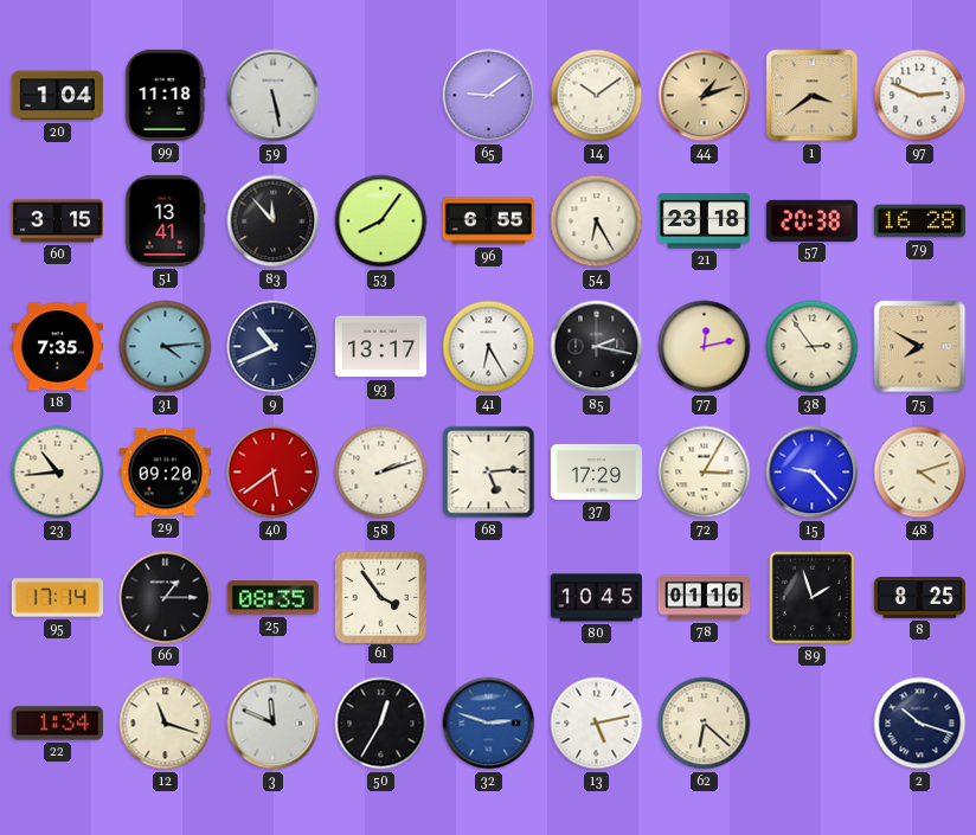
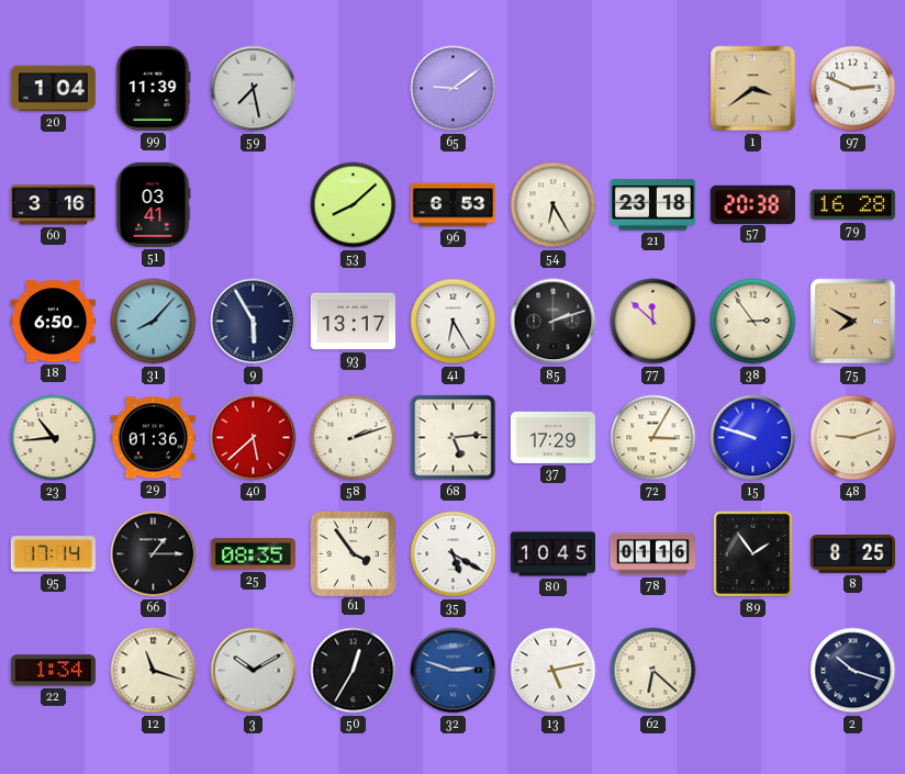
99: 11:18 -> 11:39
59: 5:28 -> 7:28
14: 10:09 -> none
44: 1:12 -> none
60: 3:15 -> 3:16
51: 13:41 -> 03:41
83: 11:53 -> none
53: 8:06 -> 8:08
96: 6:55 -> 6:53
18: 7:35 -> 6:50
31: 4:14 -> 8:07
9: 10:41 -> 5:55
85: 2:17 -> 2:12
77: 12:13 -> 11:52
29: 09:20 -> 01:36
40: 5:39 -> 5:38
15: 9:23 -> 9:48
48: 4:12 -> 9:12
35: none -> 5:20
89: 1:57 -> 1:54
3: 11:49 -> 10:10
